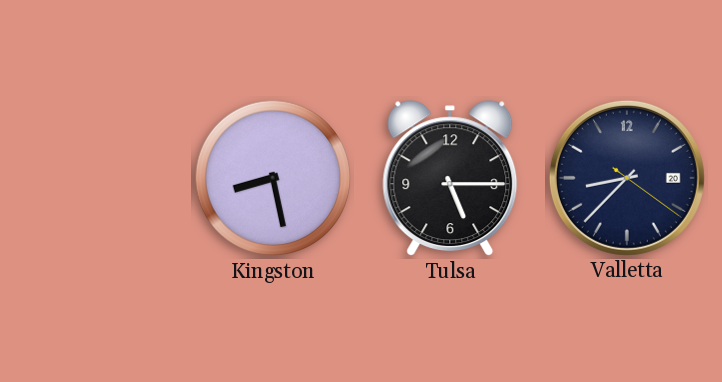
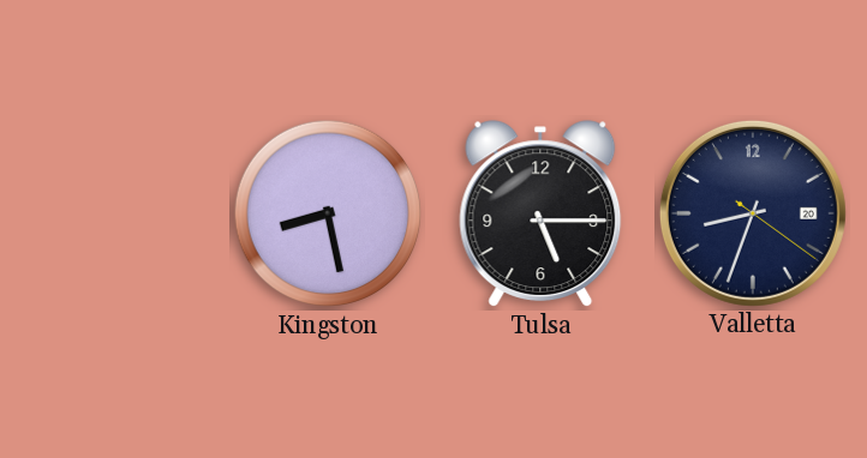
Valletta: 8:37 -> 8:33
